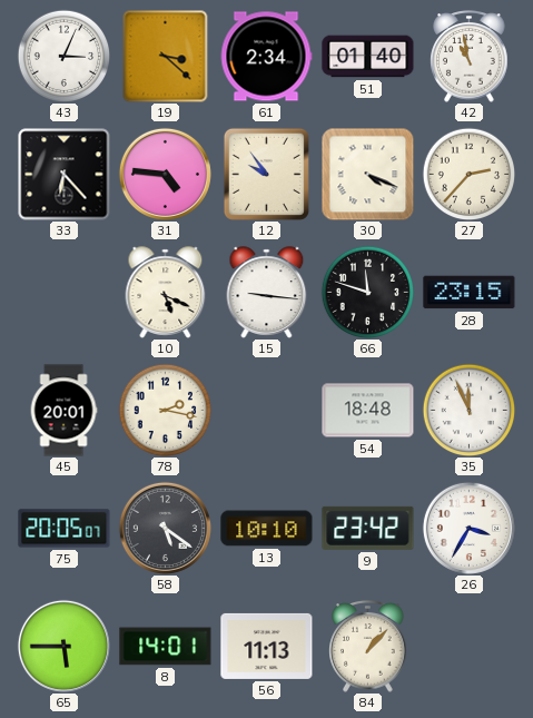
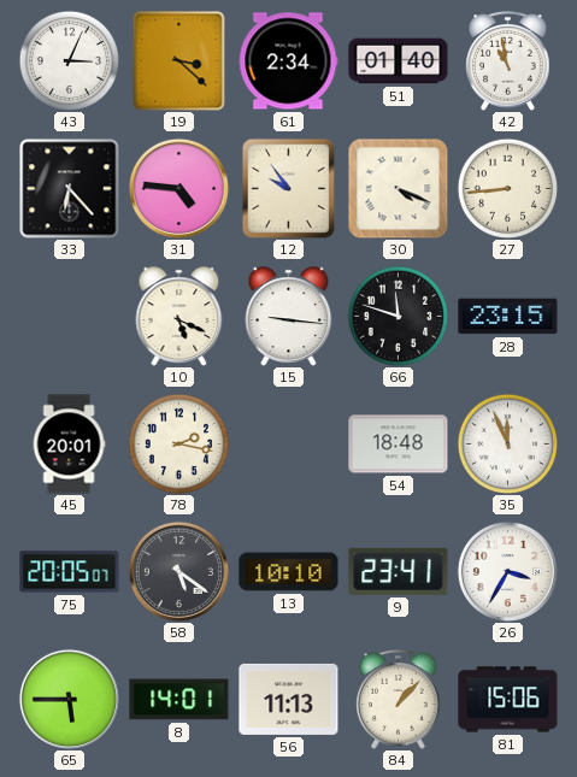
27: 2:37 -> 8:44
9: 23:42 -> 23:41
81: none -> 15:06
